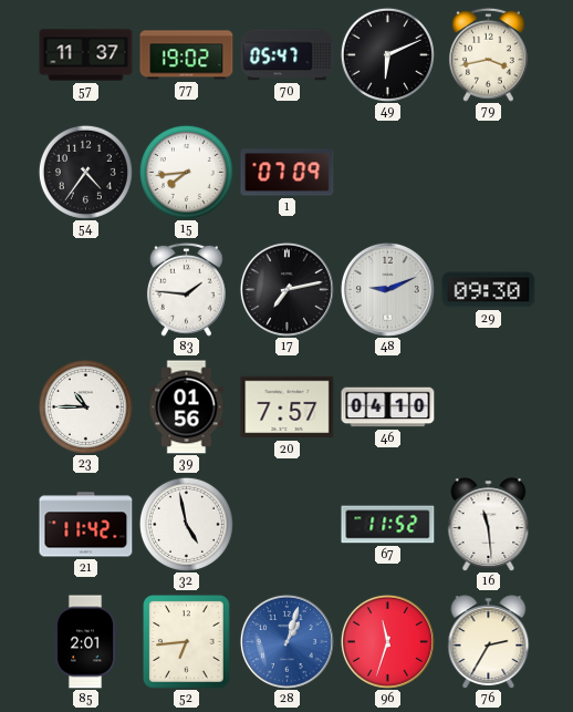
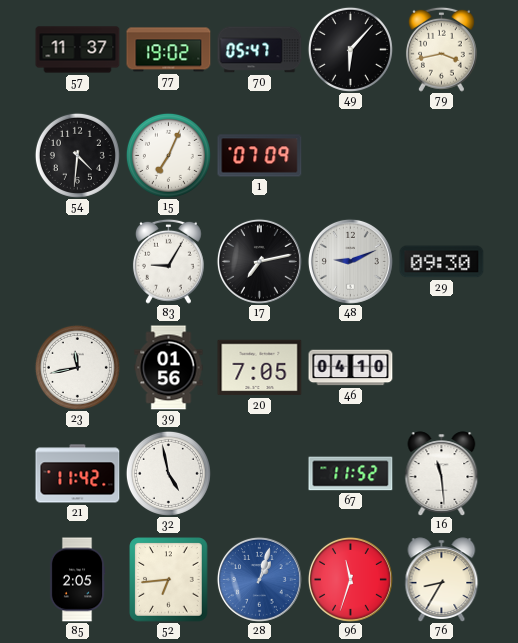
49: 6:11 -> 6:07
54: 4:36 -> 4:31
15: 7:44 -> 7:04
83: 1:46 -> 9:05
23: 10:45 -> 11:43
20: 7:57 -> 7:05
85: 2:01 -> 2:05
76: 2:35 -> 8:35
